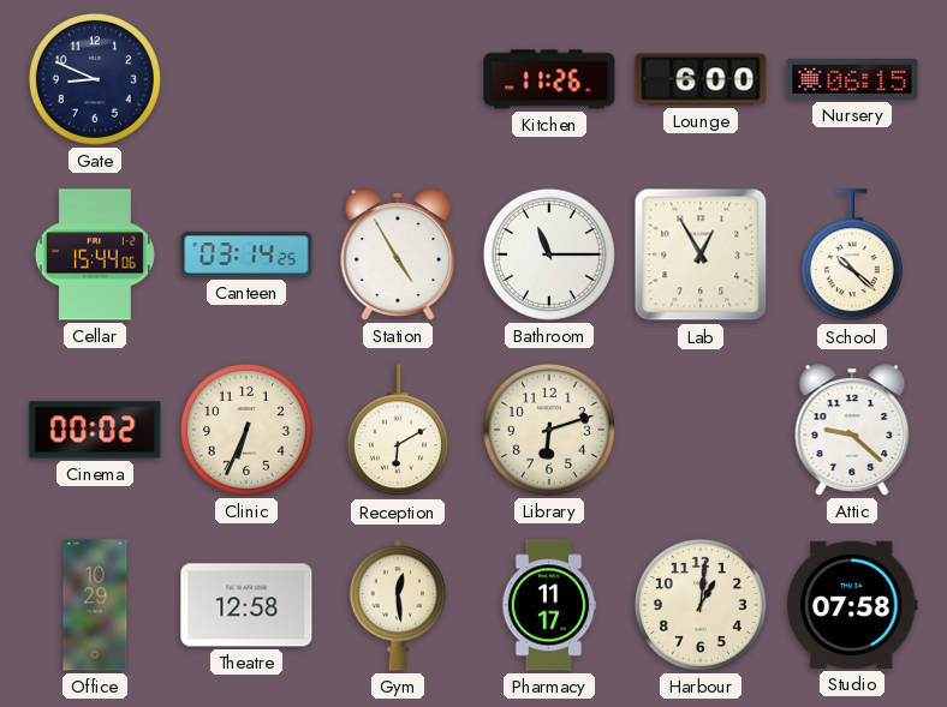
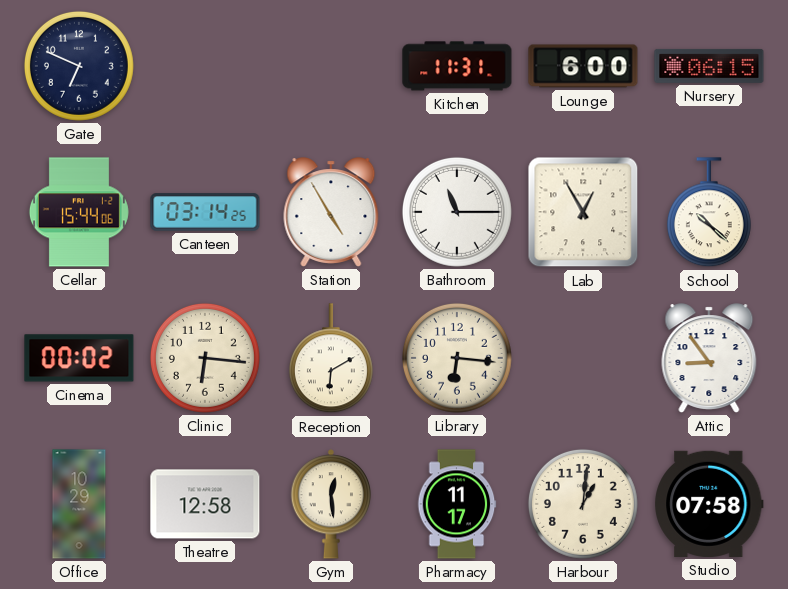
Gate: 8:49 -> 6:49
Kitchen: 11:26 -> 11:31
Clinic: 6:34 -> 6:16
Library: 6:12 -> 6:16
Attic: 9:22 -> 8:54
